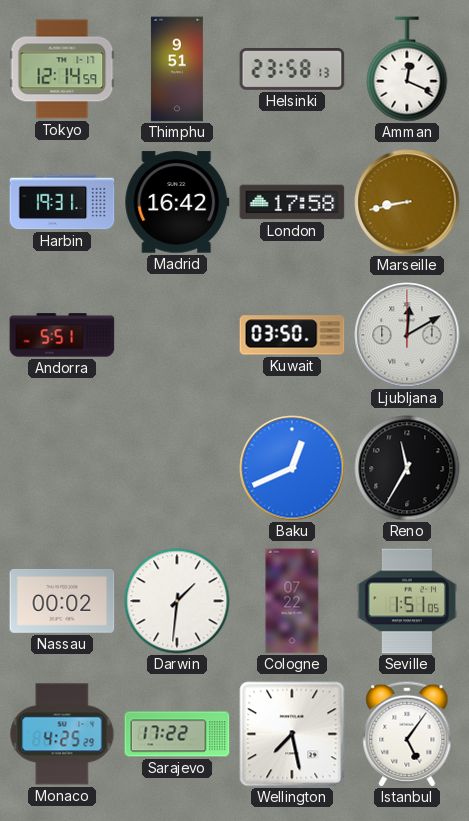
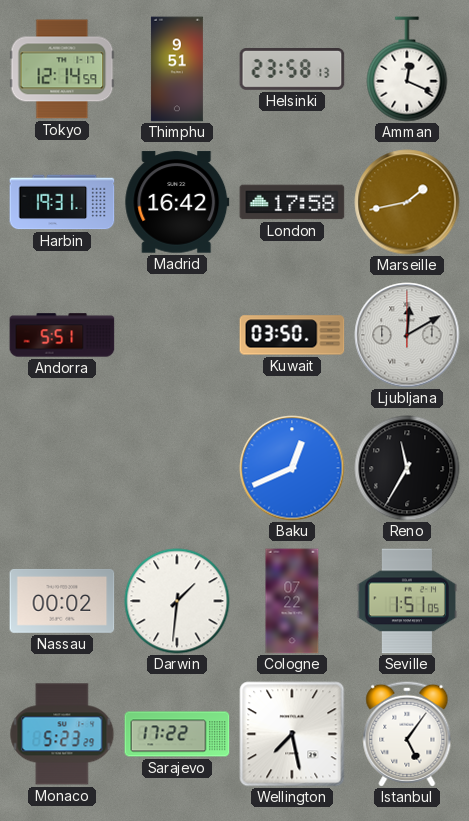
Marseille: 8:43 -> 1:43
Monaco: 4:25 -> 5:23
